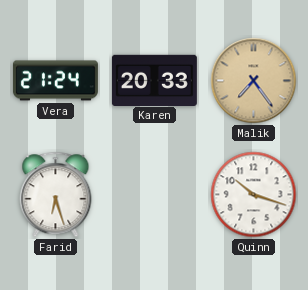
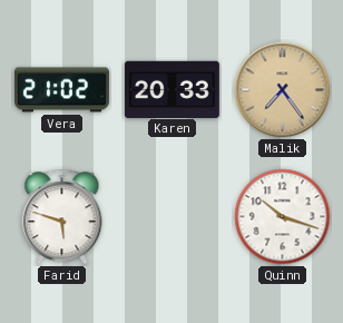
Vera: 21:24 -> 21:02
Farid: 6:27 -> 5:48
